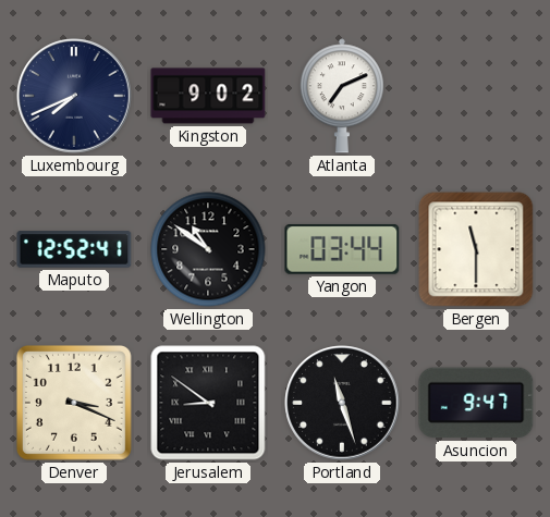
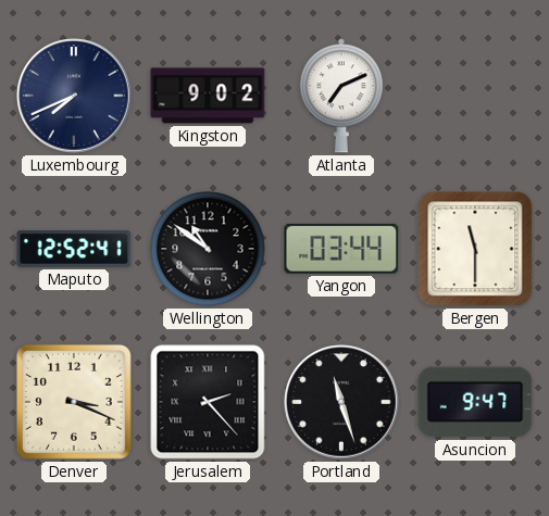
Jerusalem: 8:51 -> 2:23
